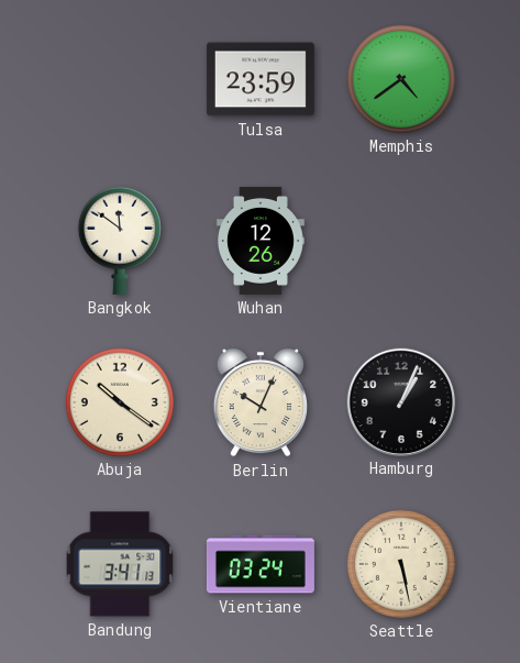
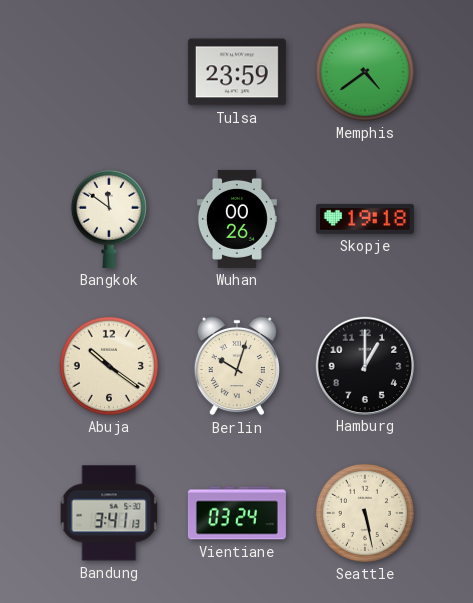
Wuhan: 12:26 -> 00:26
Skopje: none -> 19:18
Berlin: 10:04 -> 10:03
Hamburg: 1:04 -> 1:00
